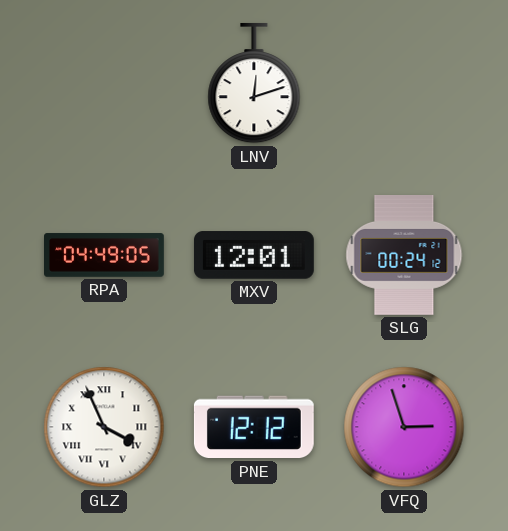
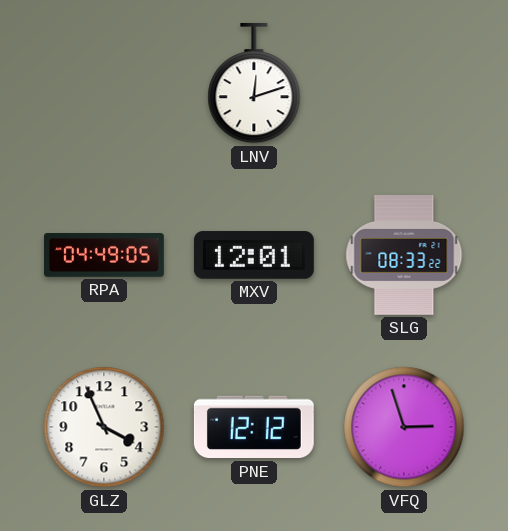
SLG: 00:24 -> 08:33
GLZ numerals: Roman -> Arabic
